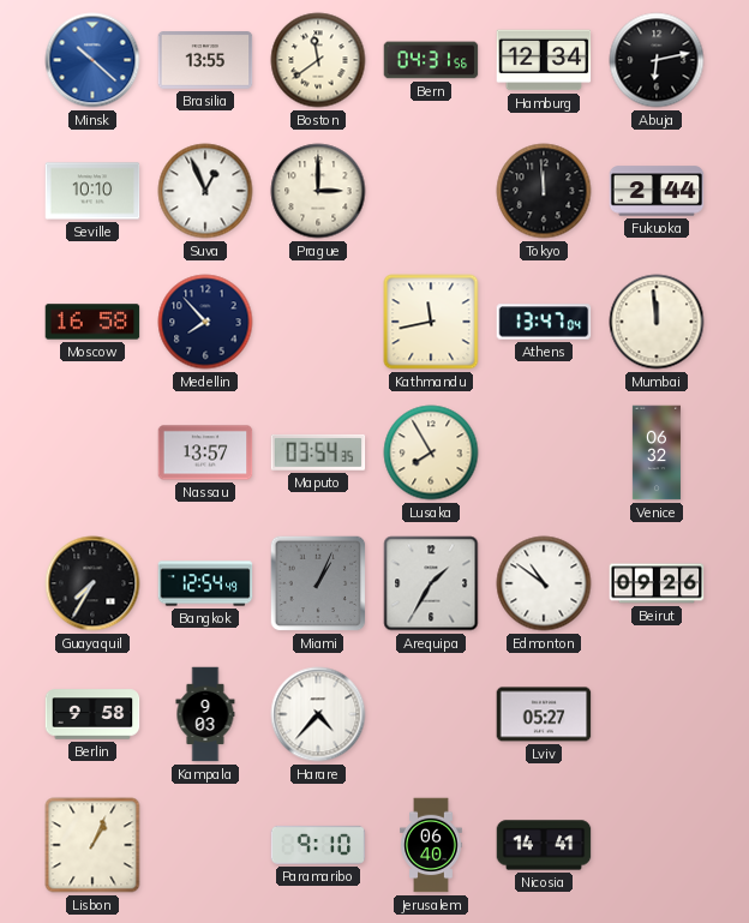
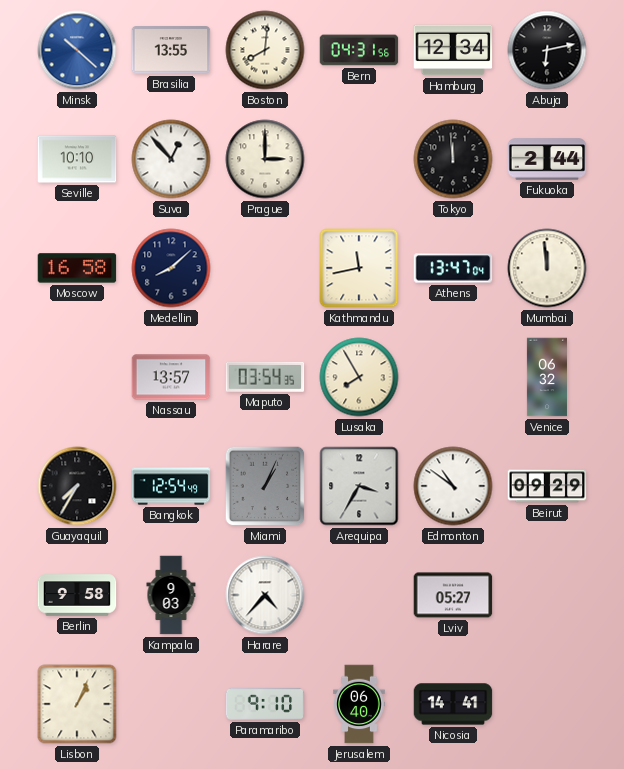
Boston: 11:39 -> 8:01
Suva: 12:56 -> 12:53
Medellin: 7:53 -> 8:08
Arequipa: 1:35 -> 3:35
Beirut: 09:26 -> 09:29
